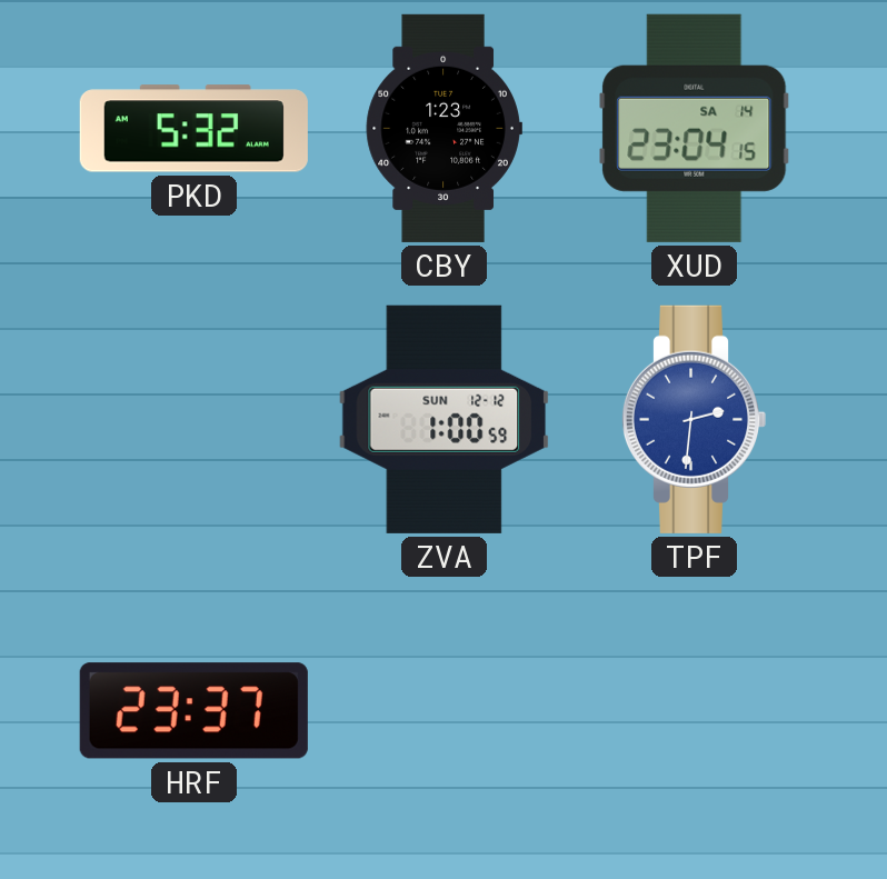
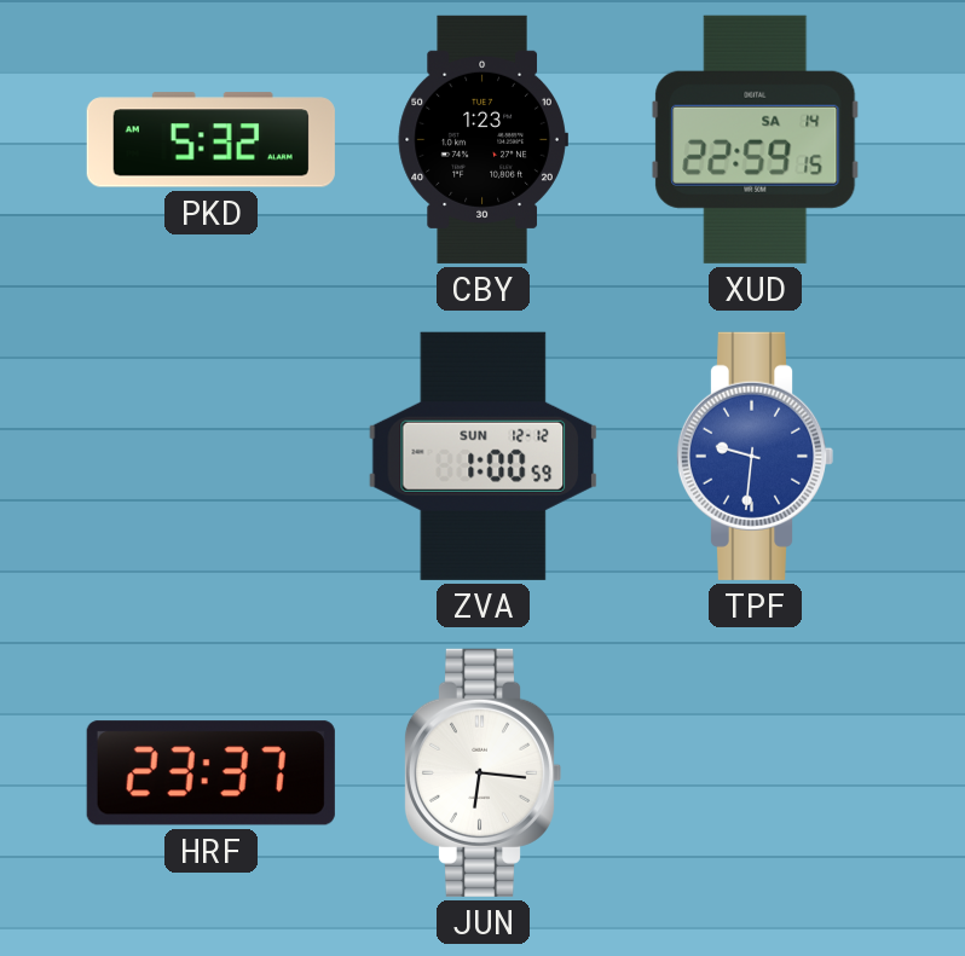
XUD: 23:04 -> 22:59
TPF: 2:31 -> 9:31
JUN: none -> 6:16
